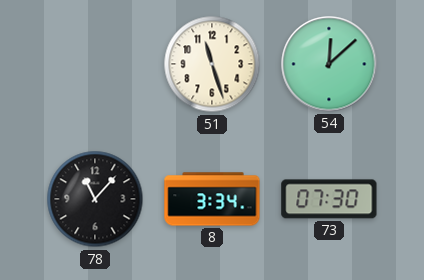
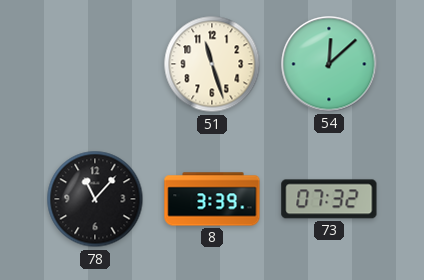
8: 3:34 -> 3:39
73: 07:30 -> 07:32
